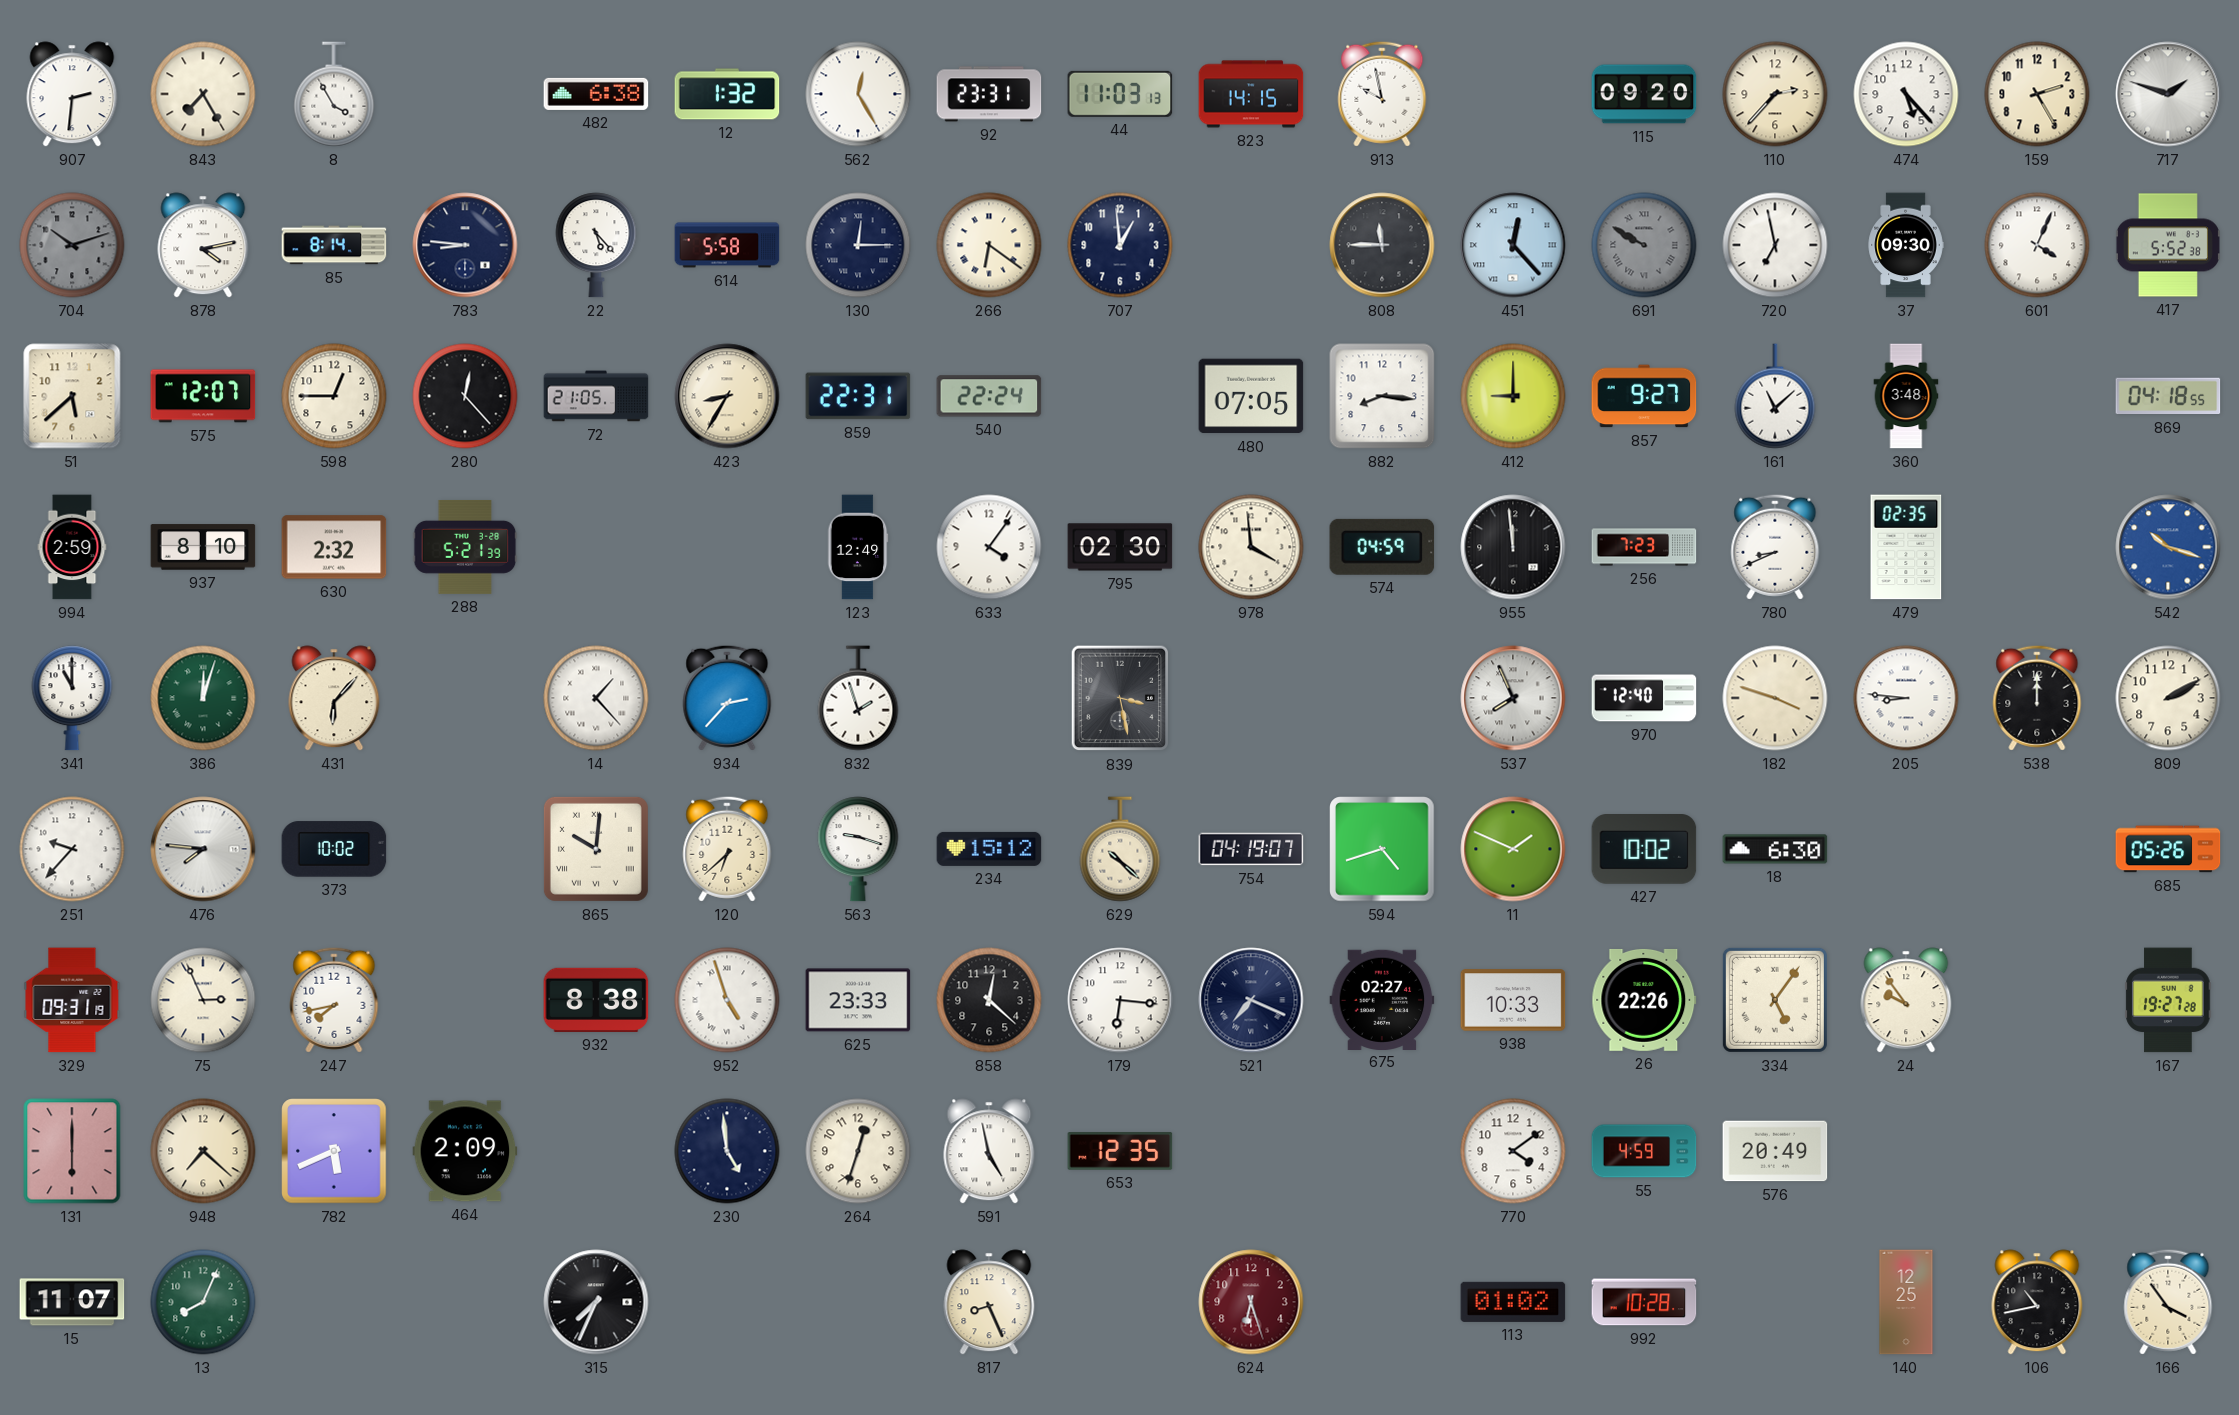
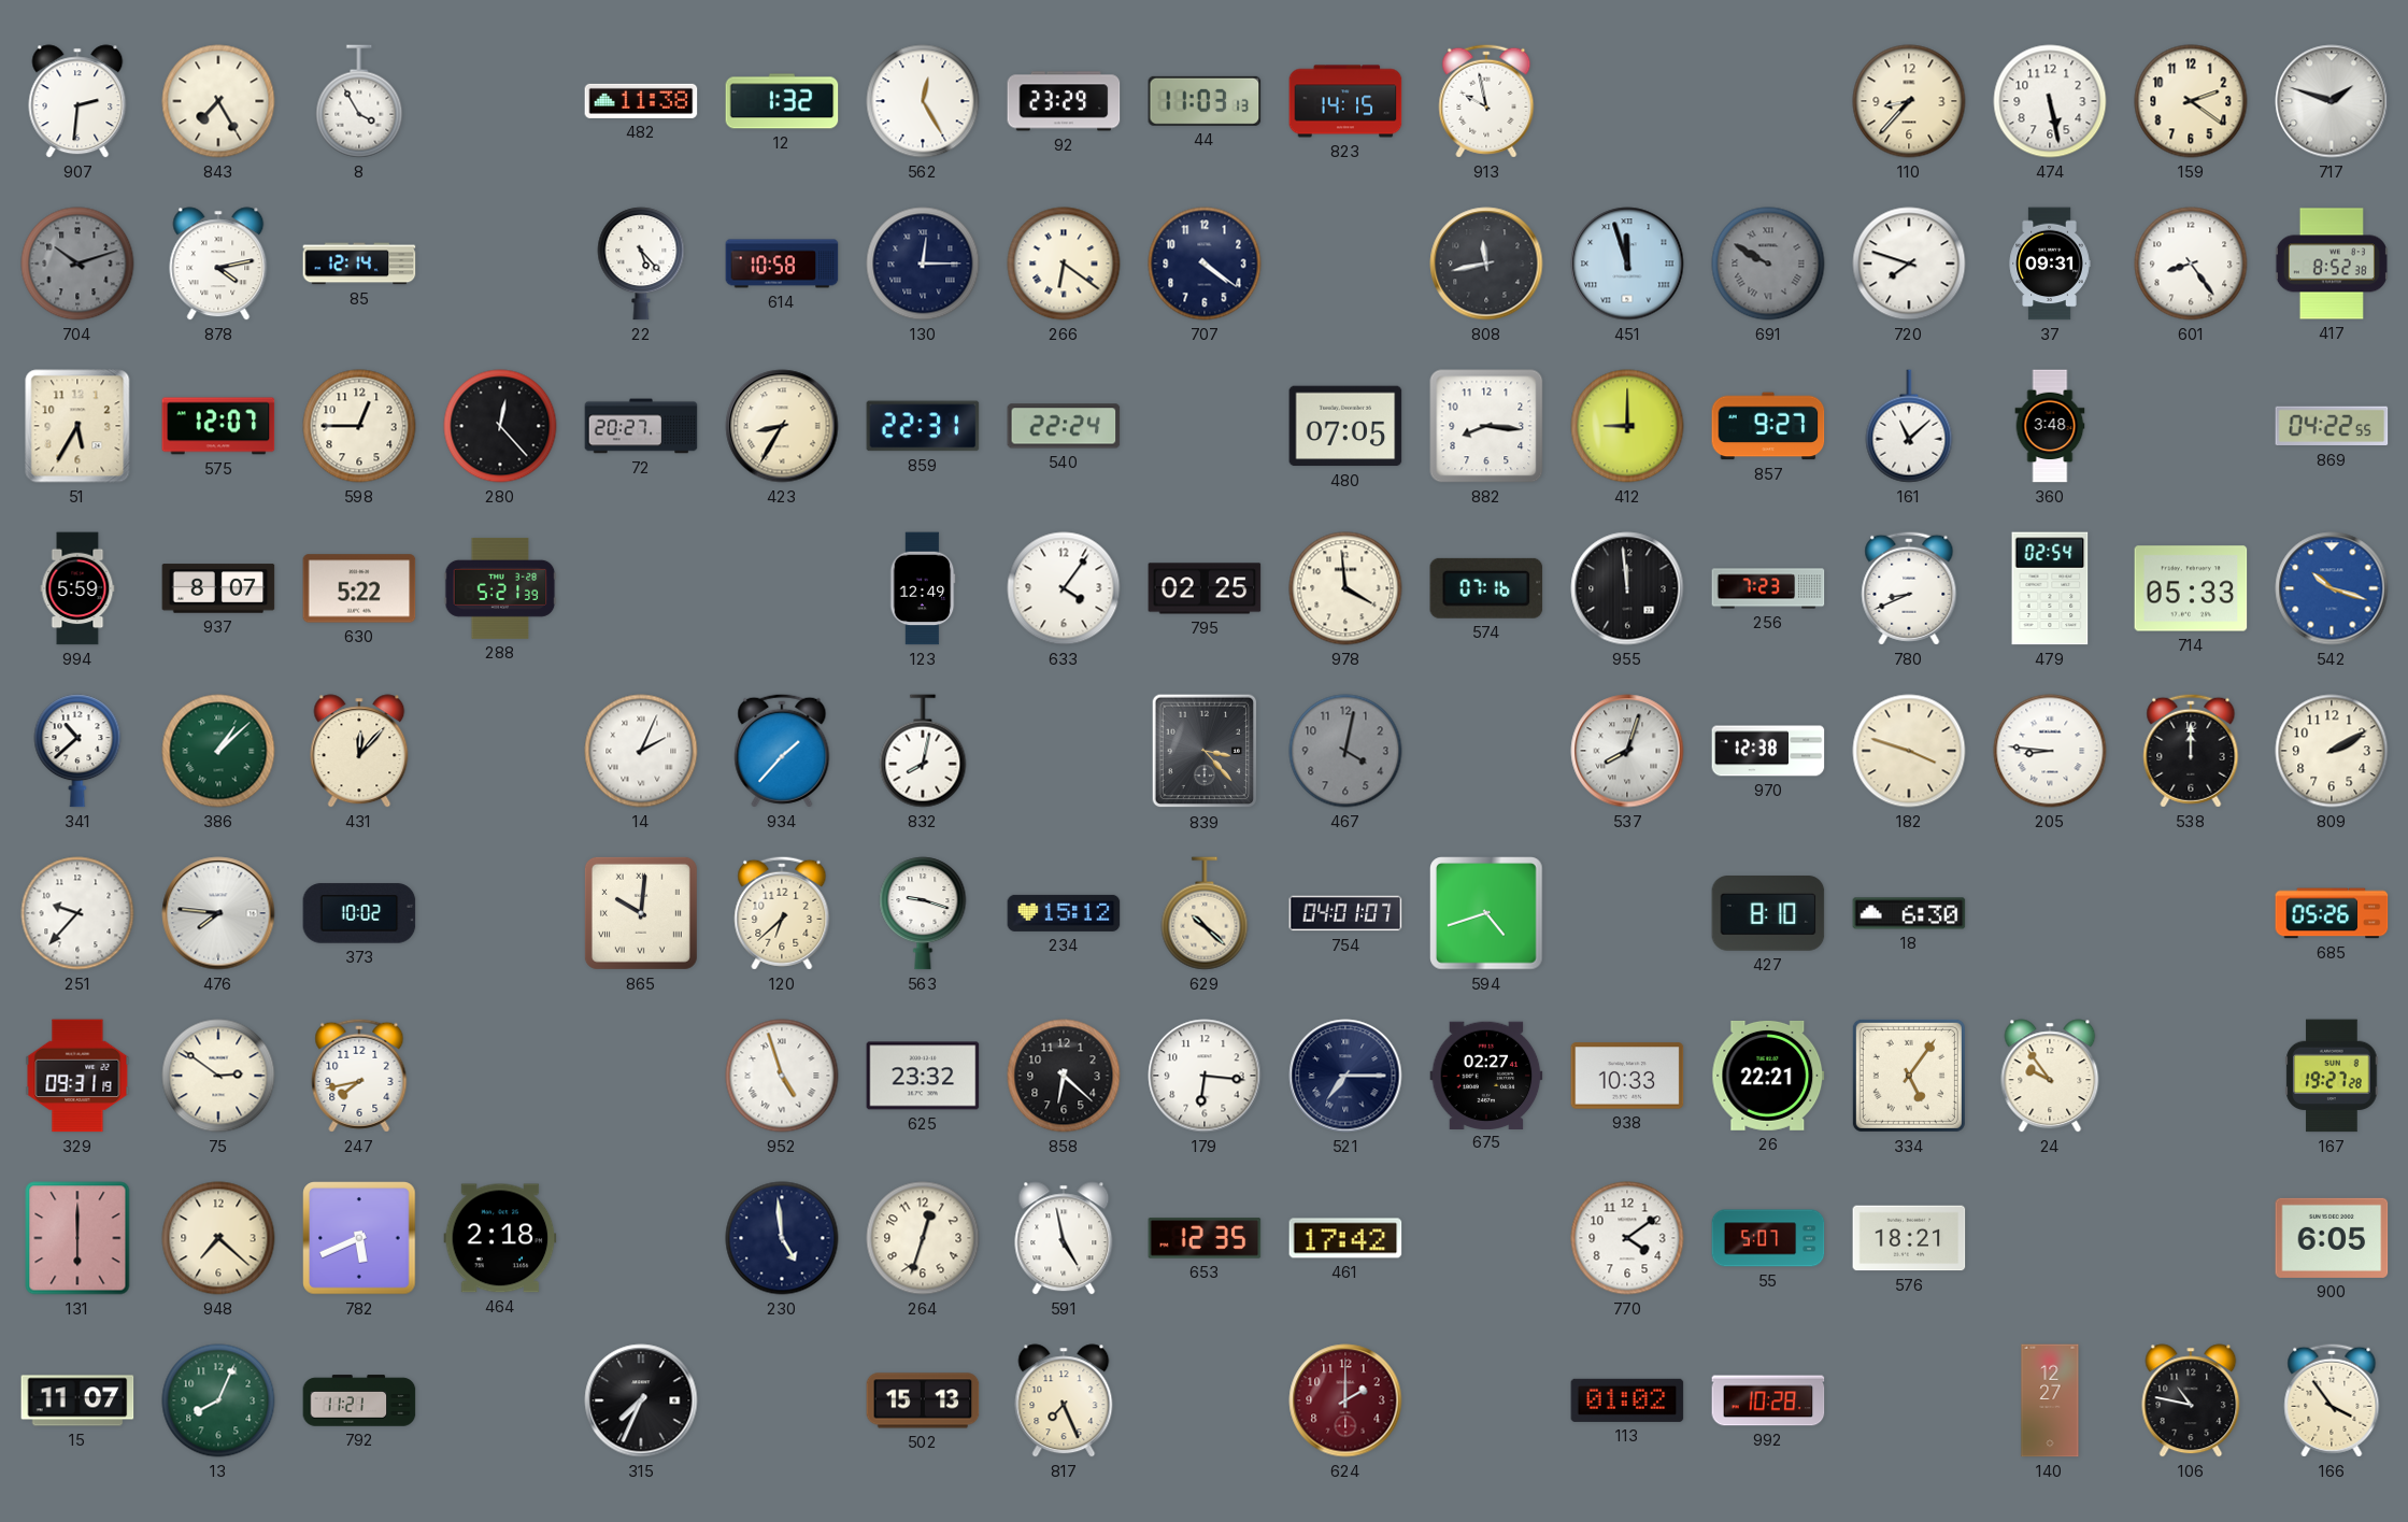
482: 6:38 -> 11:38
92: 23:31 -> 23:29
115: 09:20 -> none
110: 2:37 -> 8:37
474: 5:23 -> 5:28
159: 2:25 -> 2:21
85: 8:14 -> 12:14
783: 8:46 -> none
614: 5:58 -> 10:58
707: 12:59 -> 4:21
808: 11:45 -> 11:43
451: 12:23 -> 11:57
720: 6:58 -> 7:48
37: 09:30 -> 09:31
601: 4:04 -> 8:24
417: 5:52 -> 8:52
51: 5:38 -> 5:35
72: 21:05 -> 20:27
869: 04:18 -> 04:22
994: 2:59 -> 5:59
937: 8:10 -> 8:07
630: 2:32 -> 5:22
795: 02:30 -> 02:25
574: 04:59 -> 07:16
479: 02:35 -> 02:54
714: none -> 05:33
341: 11:00 -> 10:38
386: 12:03 -> 1:08
431: 6:07 -> 12:07
14: 1:23 -> 2:04
934: 2:37 -> 1:37
832: 1:57 -> 8:02
839: 3:28 -> 3:23
467: none -> 4:02
537: 7:56 -> 8:03
970: 12:40 -> 12:38
754: 04:19 -> 04:01
11: 1:49 -> none
427: 10:02 -> 8:10
75: 2:56 -> 2:51
932: 8:38 -> none
625: 23:33 -> 23:32
858: 12:22 -> 6:22
521: 7:19 -> 7:15
26: 22:26 -> 22:21
464: 2:09 -> 2:18
461: none -> 17:42
55: 4:59 -> 5:07
576: 20:49 -> 18:21
900: none -> 6:05
792: none -> 11:21
502: none -> 15:13
817: 8:26 -> 7:26
624: 6:27 -> 2:00
140: 12:25 -> 12:27
106: 10:43 -> 10:47
